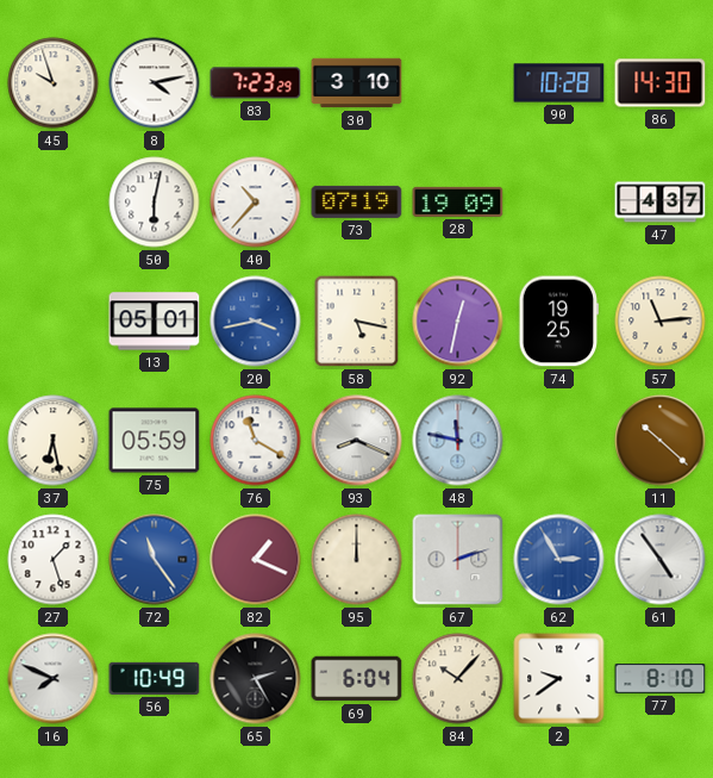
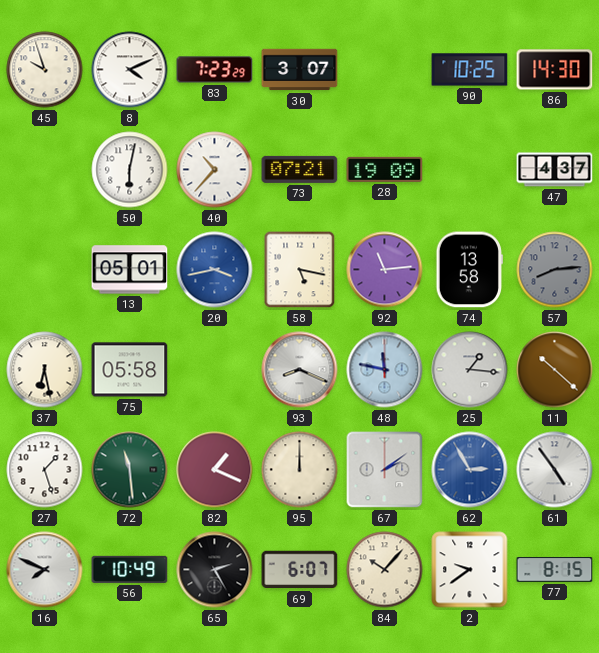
8: 4:13 -> 4:11
30: 3:10 -> 3:07
90: 10:28 -> 10:25
73: 07:19 -> 07:21
92: 12:32 -> 11:14
74: 19:25 -> 13:58
57: 11:14 -> 8:14
57 dial: cream -> grey
75: 05:59 -> 05:58
76: 11:20 -> none
25: none -> 1:16
72: 11:24 -> 11:29
72 dial: blue -> green
67: 2:12 -> 2:09
69: 6:04 -> 6:07
77: 8:10 -> 8:15
